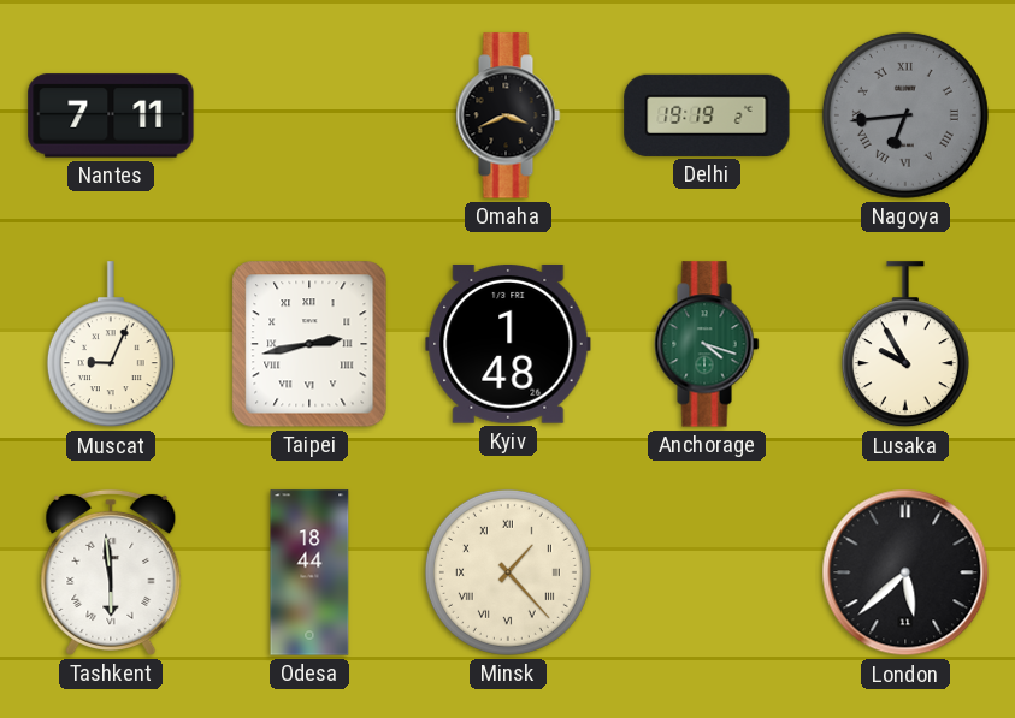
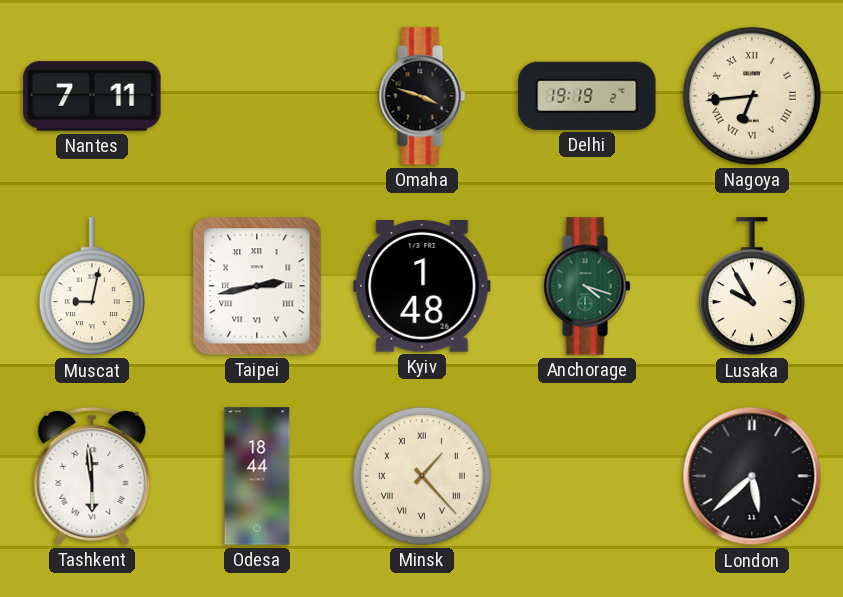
Omaha: 3:41 -> 3:48
Nagoya dial: grey -> cream
Muscat: 9:04 -> 9:02
